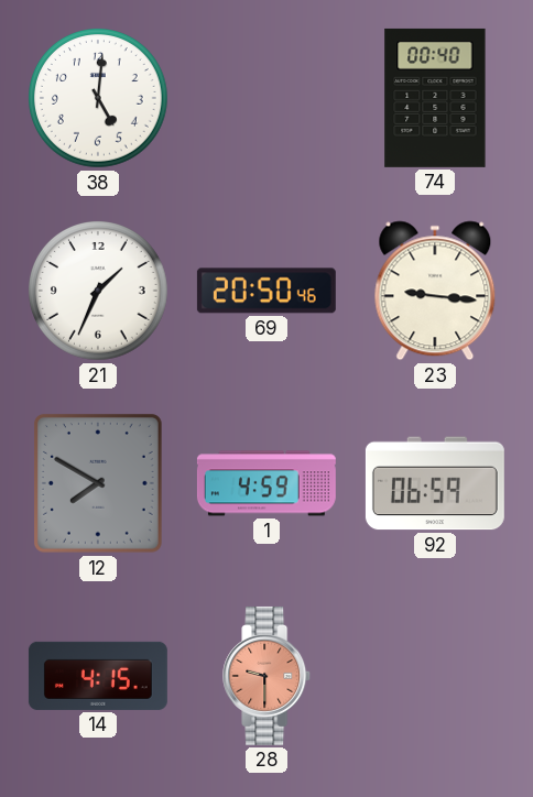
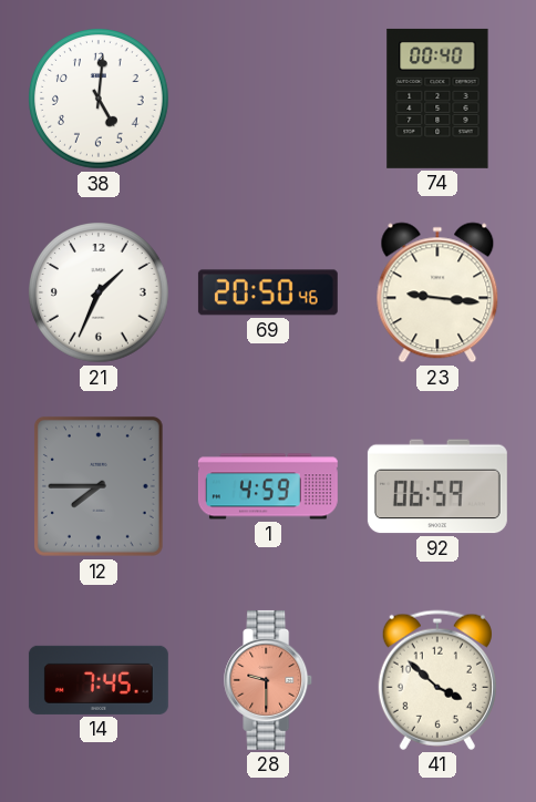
12: 7:50 -> 7:45
14: 4:15 -> 7:45
41: none -> 3:52
